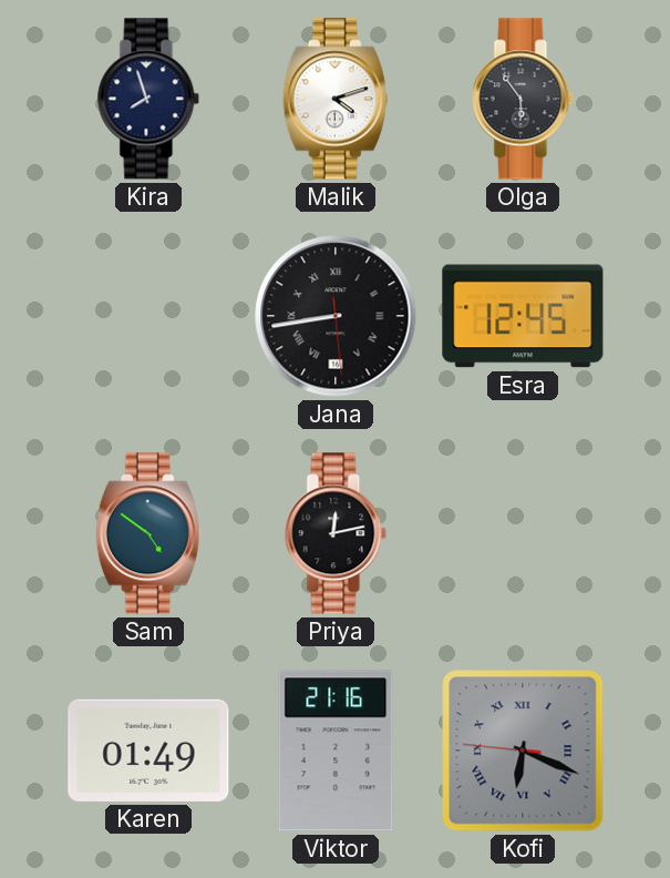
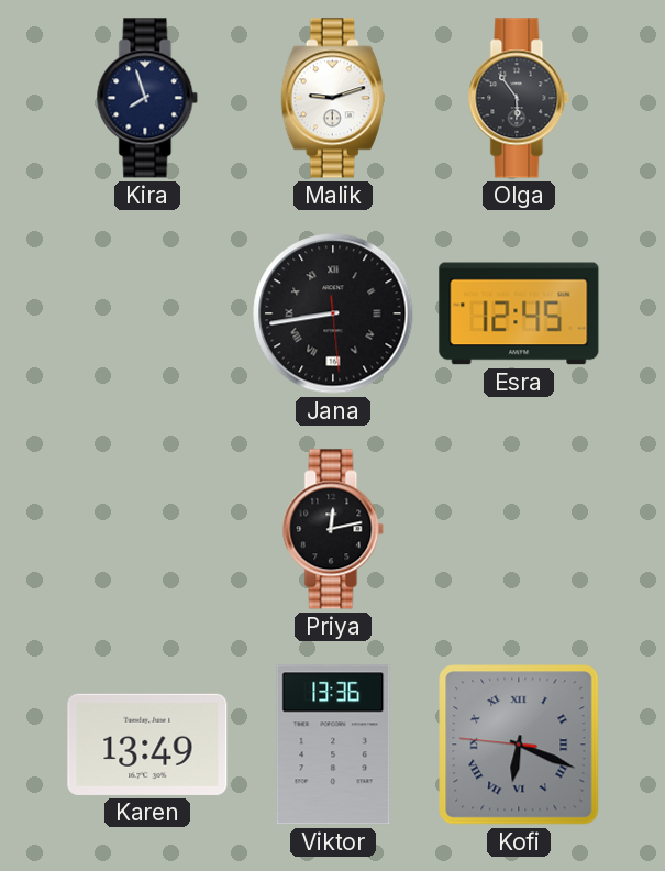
Malik: 4:12 -> 9:12
Sam: 4:51 -> none
Karen: 01:49 -> 13:49
Viktor: 21:16 -> 13:36
